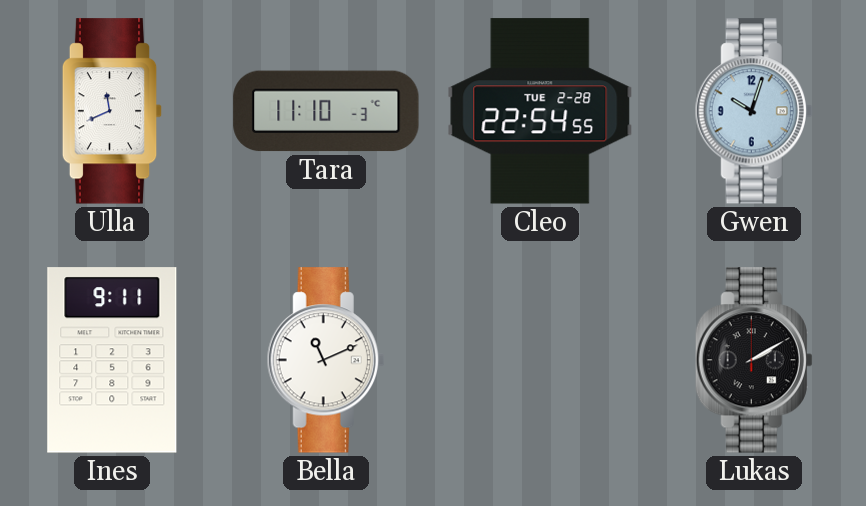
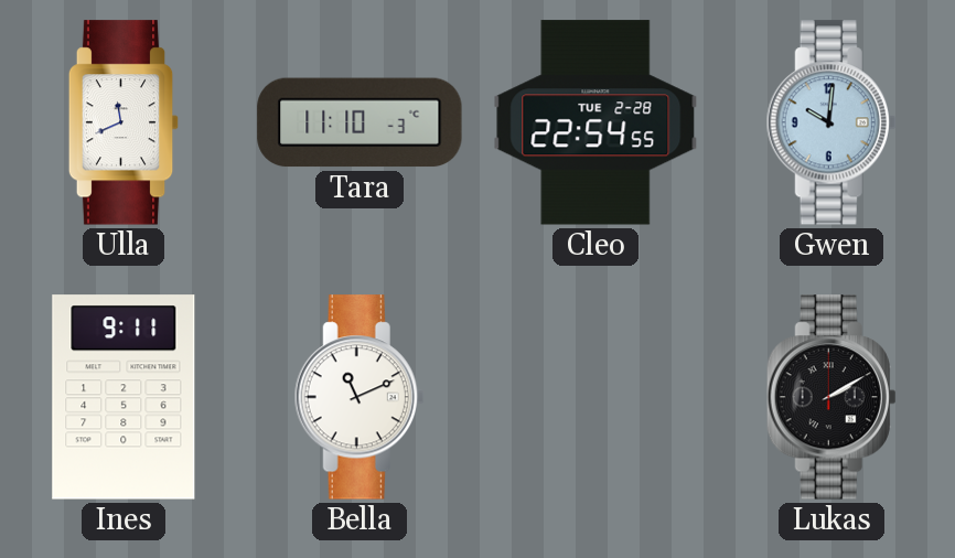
Gwen: 10:03 -> 10:01
